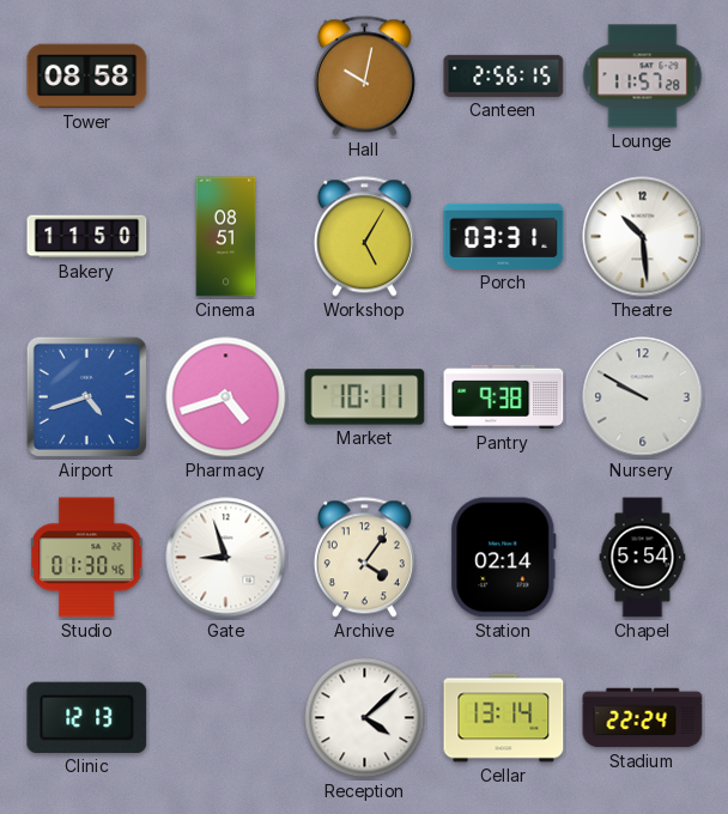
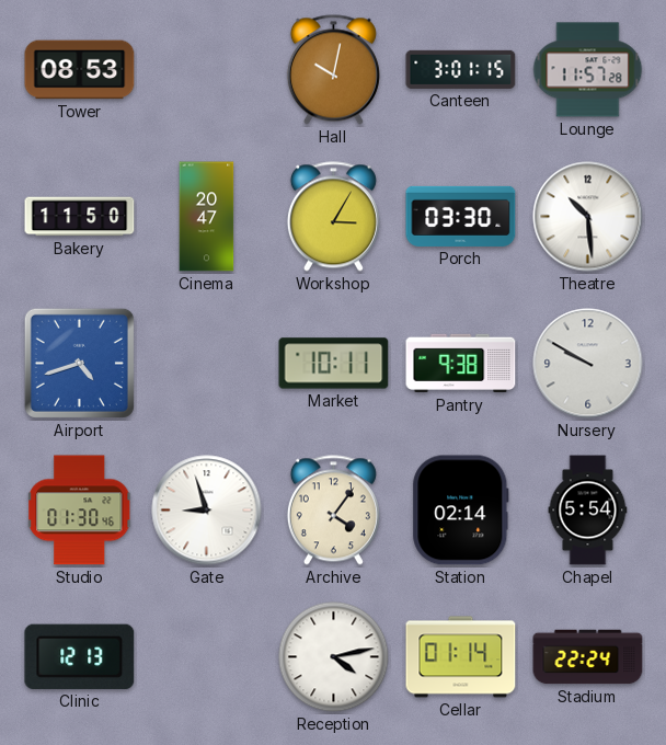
Tower: 08:58 -> 08:53
Canteen: 2:56 -> 3:01
Cinema: 08:51 -> 20:47
Workshop: 5:05 -> 3:05
Porch: 03:31 -> 03:30
Pharmacy: 4:42 -> none
Reception: 4:08 -> 4:13
Cellar: 13:14 -> 01:14
